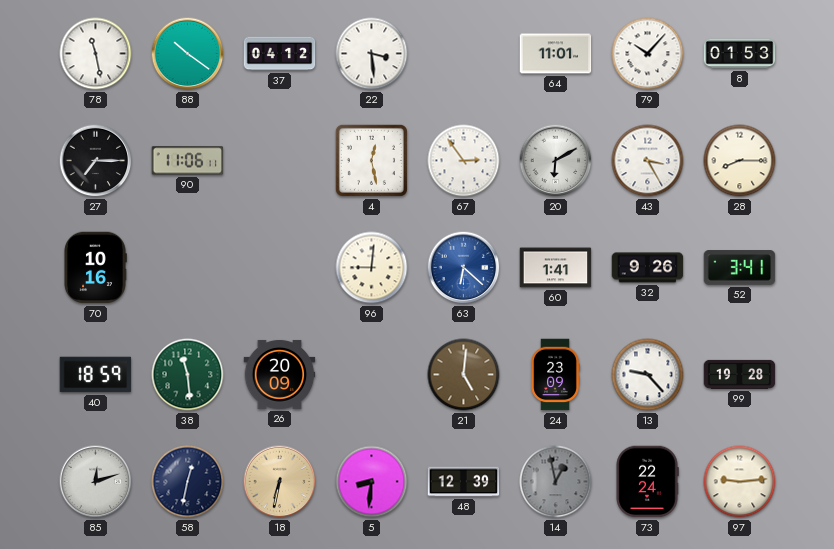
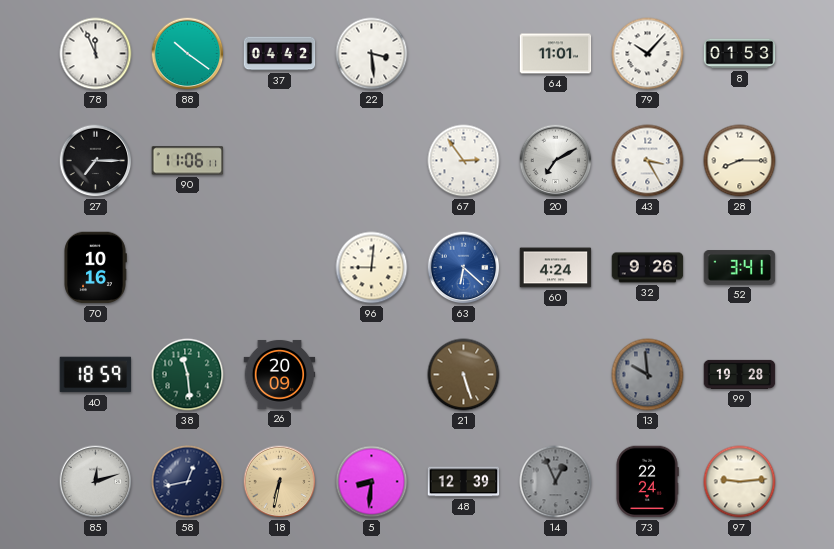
78: 11:28 -> 11:56
37: 04:12 -> 04:42
4: 12:28 -> none
20: 6:10 -> 7:10
60: 1:41 -> 4:24
21: 5:01 -> 5:27
24: 23:09 -> none
13: 9:23 -> 9:59
13 dial: white -> grey
58: 12:32 -> 12:43
14: 12:58 -> 12:56
